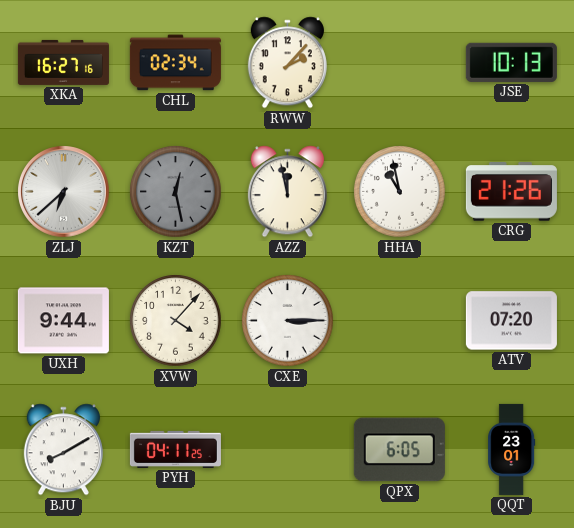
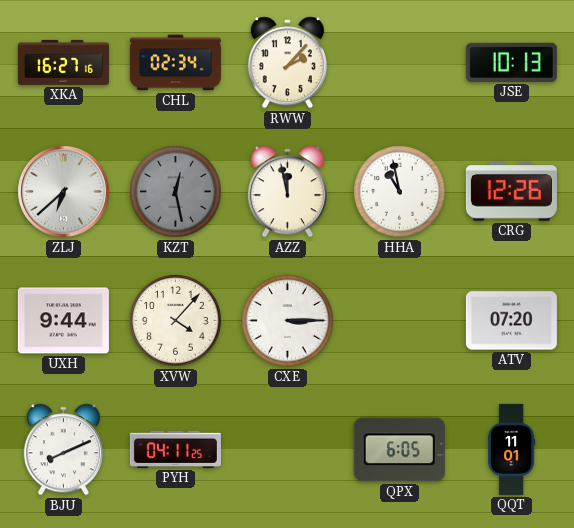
CRG: 21:26 -> 12:26
BJU: 8:10 -> 8:11
QQT: 23:01 -> 11:01
